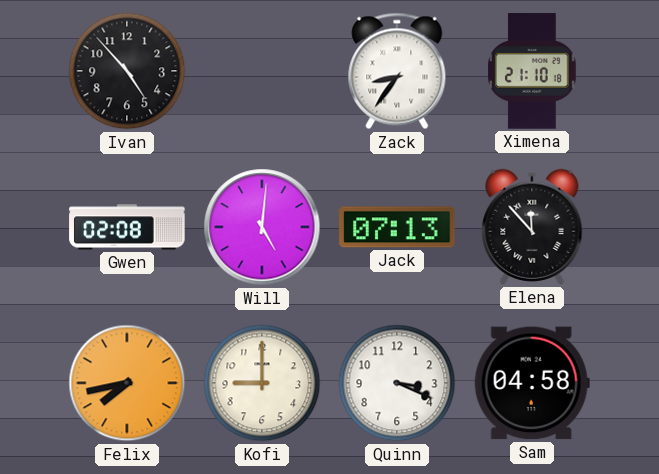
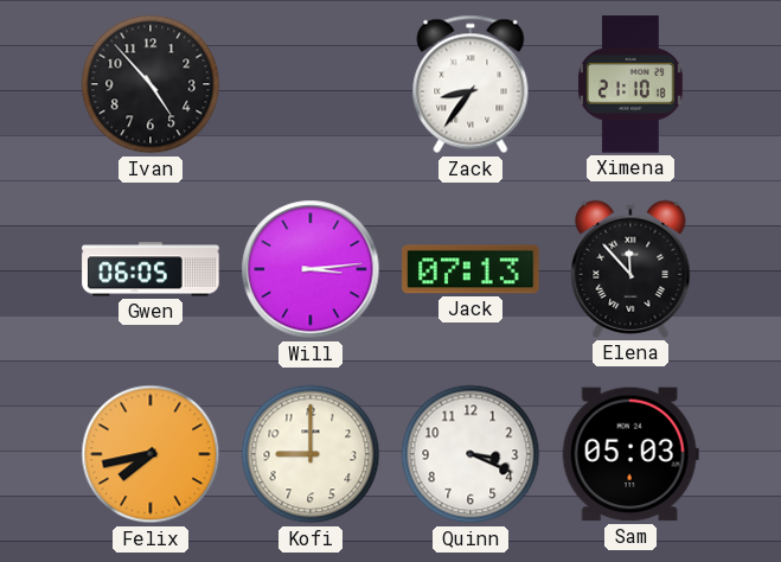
Gwen: 02:08 -> 06:05
Will: 5:01 -> 3:14
Sam: 04:58 -> 05:03
